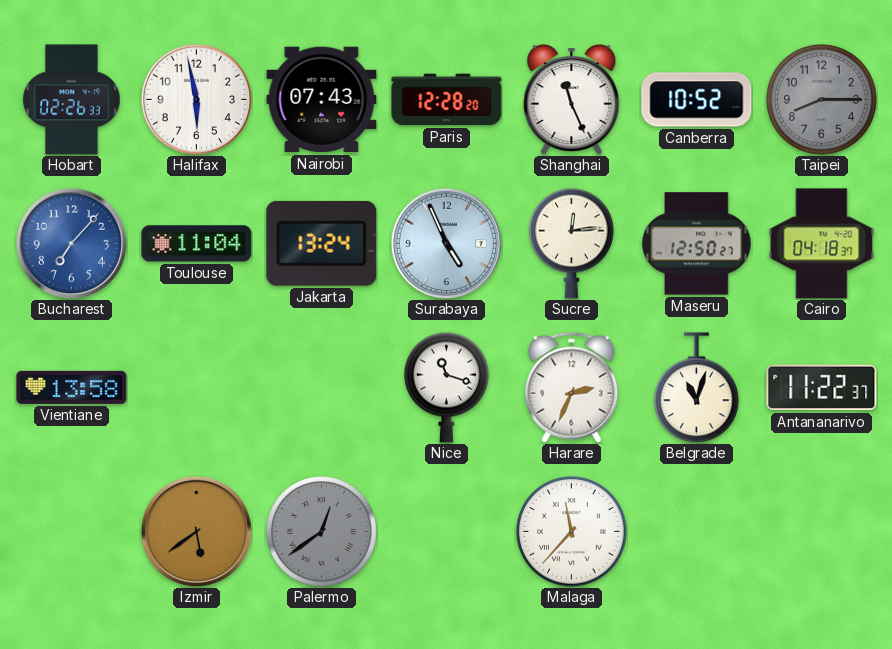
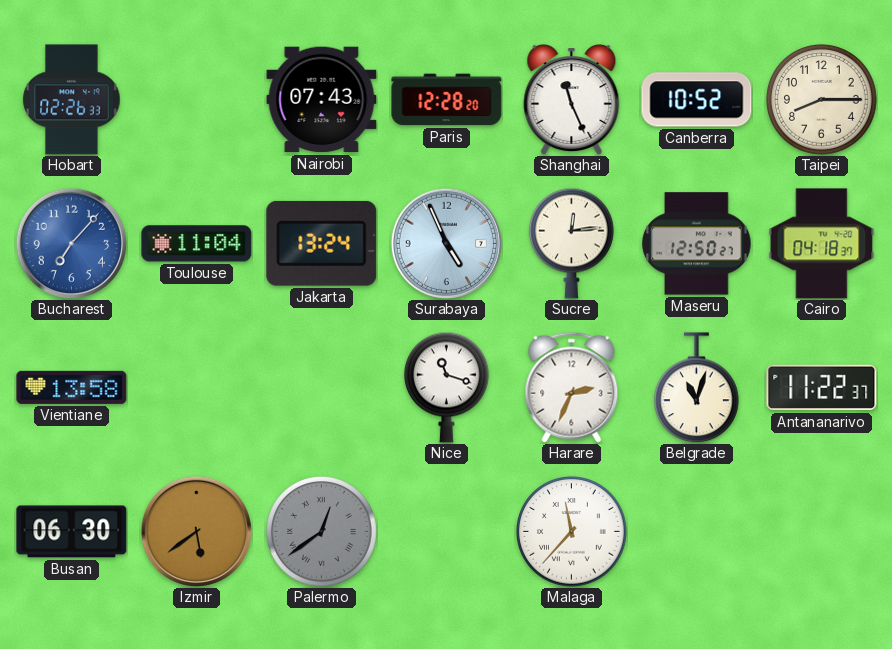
Halifax: 5:58 -> none
Taipei dial: grey -> cream
Busan: none -> 06:30
